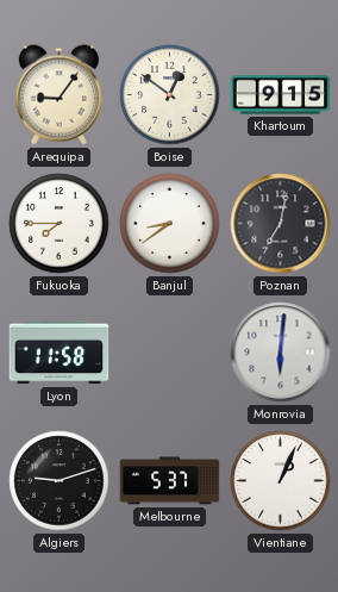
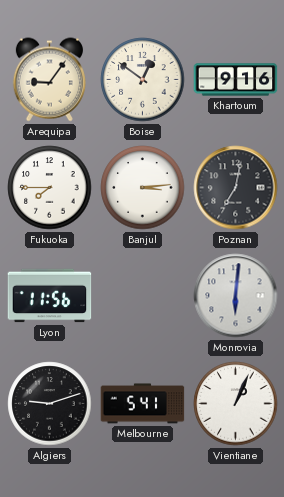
Khartoum: 9:15 -> 9:16
Banjul: 8:39 -> 3:14
Lyon: 11:58 -> 11:56
Melbourne: 5:37 -> 5:41
